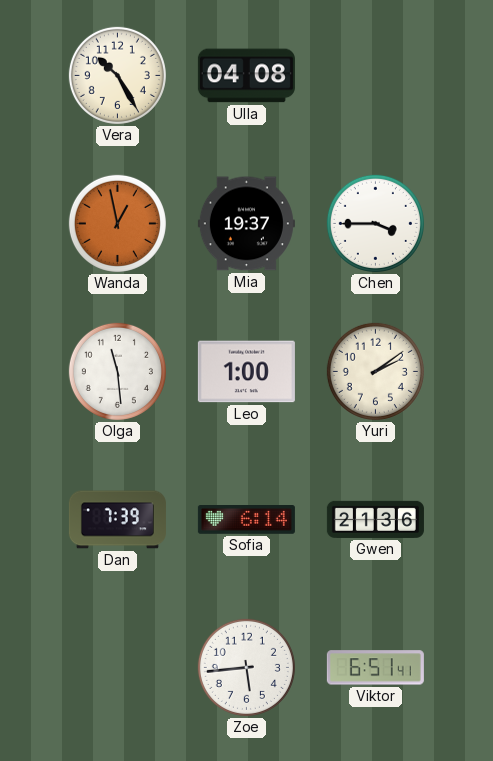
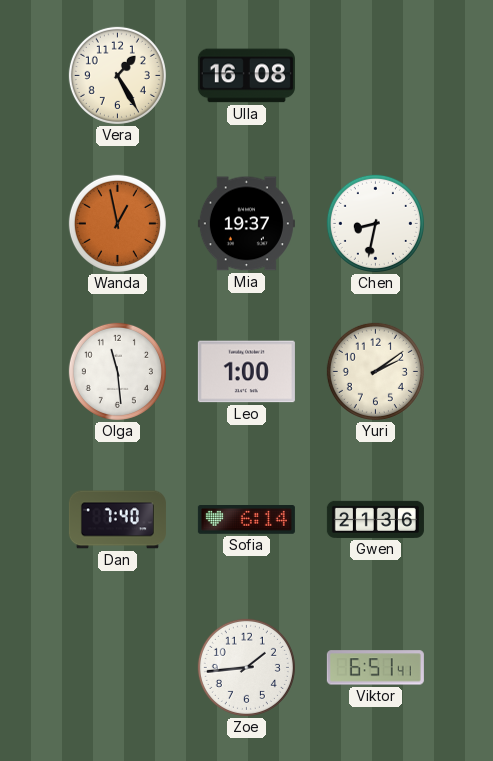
Vera: 10:25 -> 1:25
Ulla: 04:08 -> 16:08
Chen: 3:45 -> 8:32
Dan: 7:39 -> 7:40
Zoe: 5:44 -> 1:44
